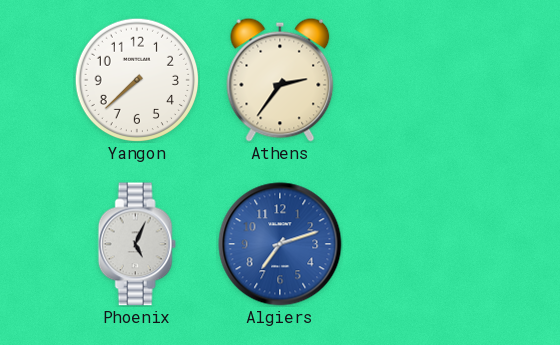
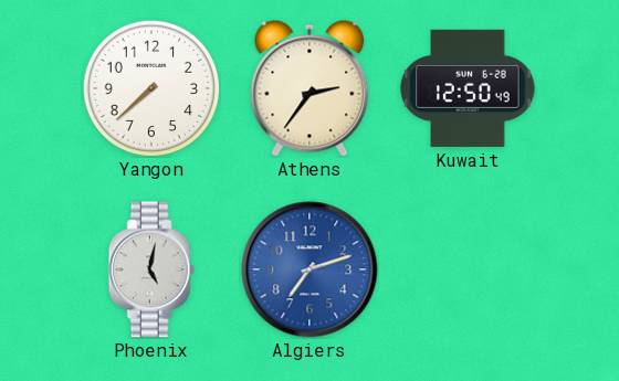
Kuwait: none -> 12:50
Phoenix: 5:04 -> 5:02
